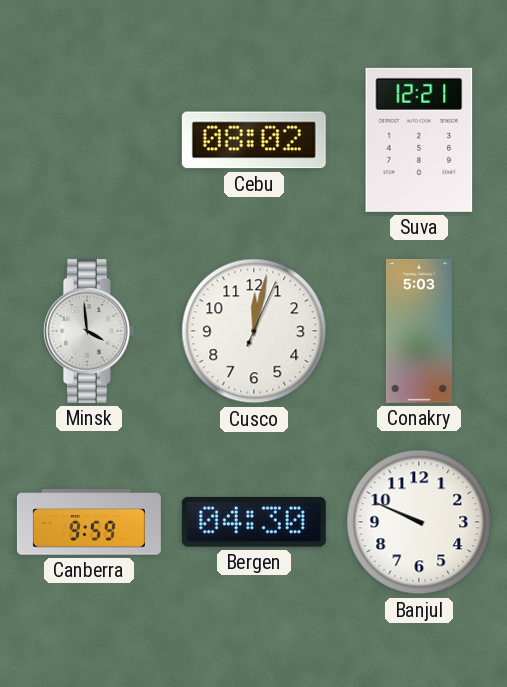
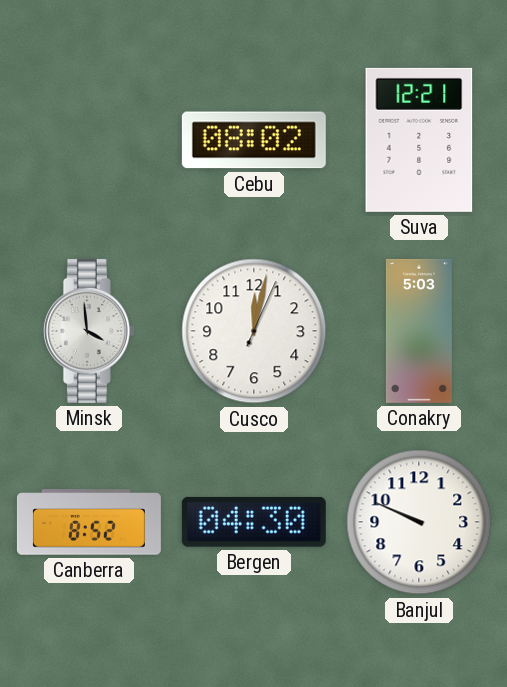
Canberra: 9:59 -> 8:52
